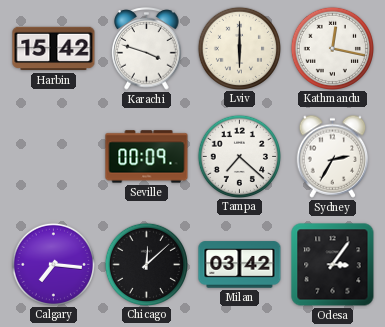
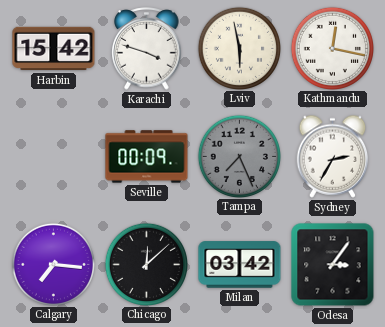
Lviv: 6:00 -> 5:58
Tampa: 7:22 -> 7:26
Tampa dial: white -> grey
